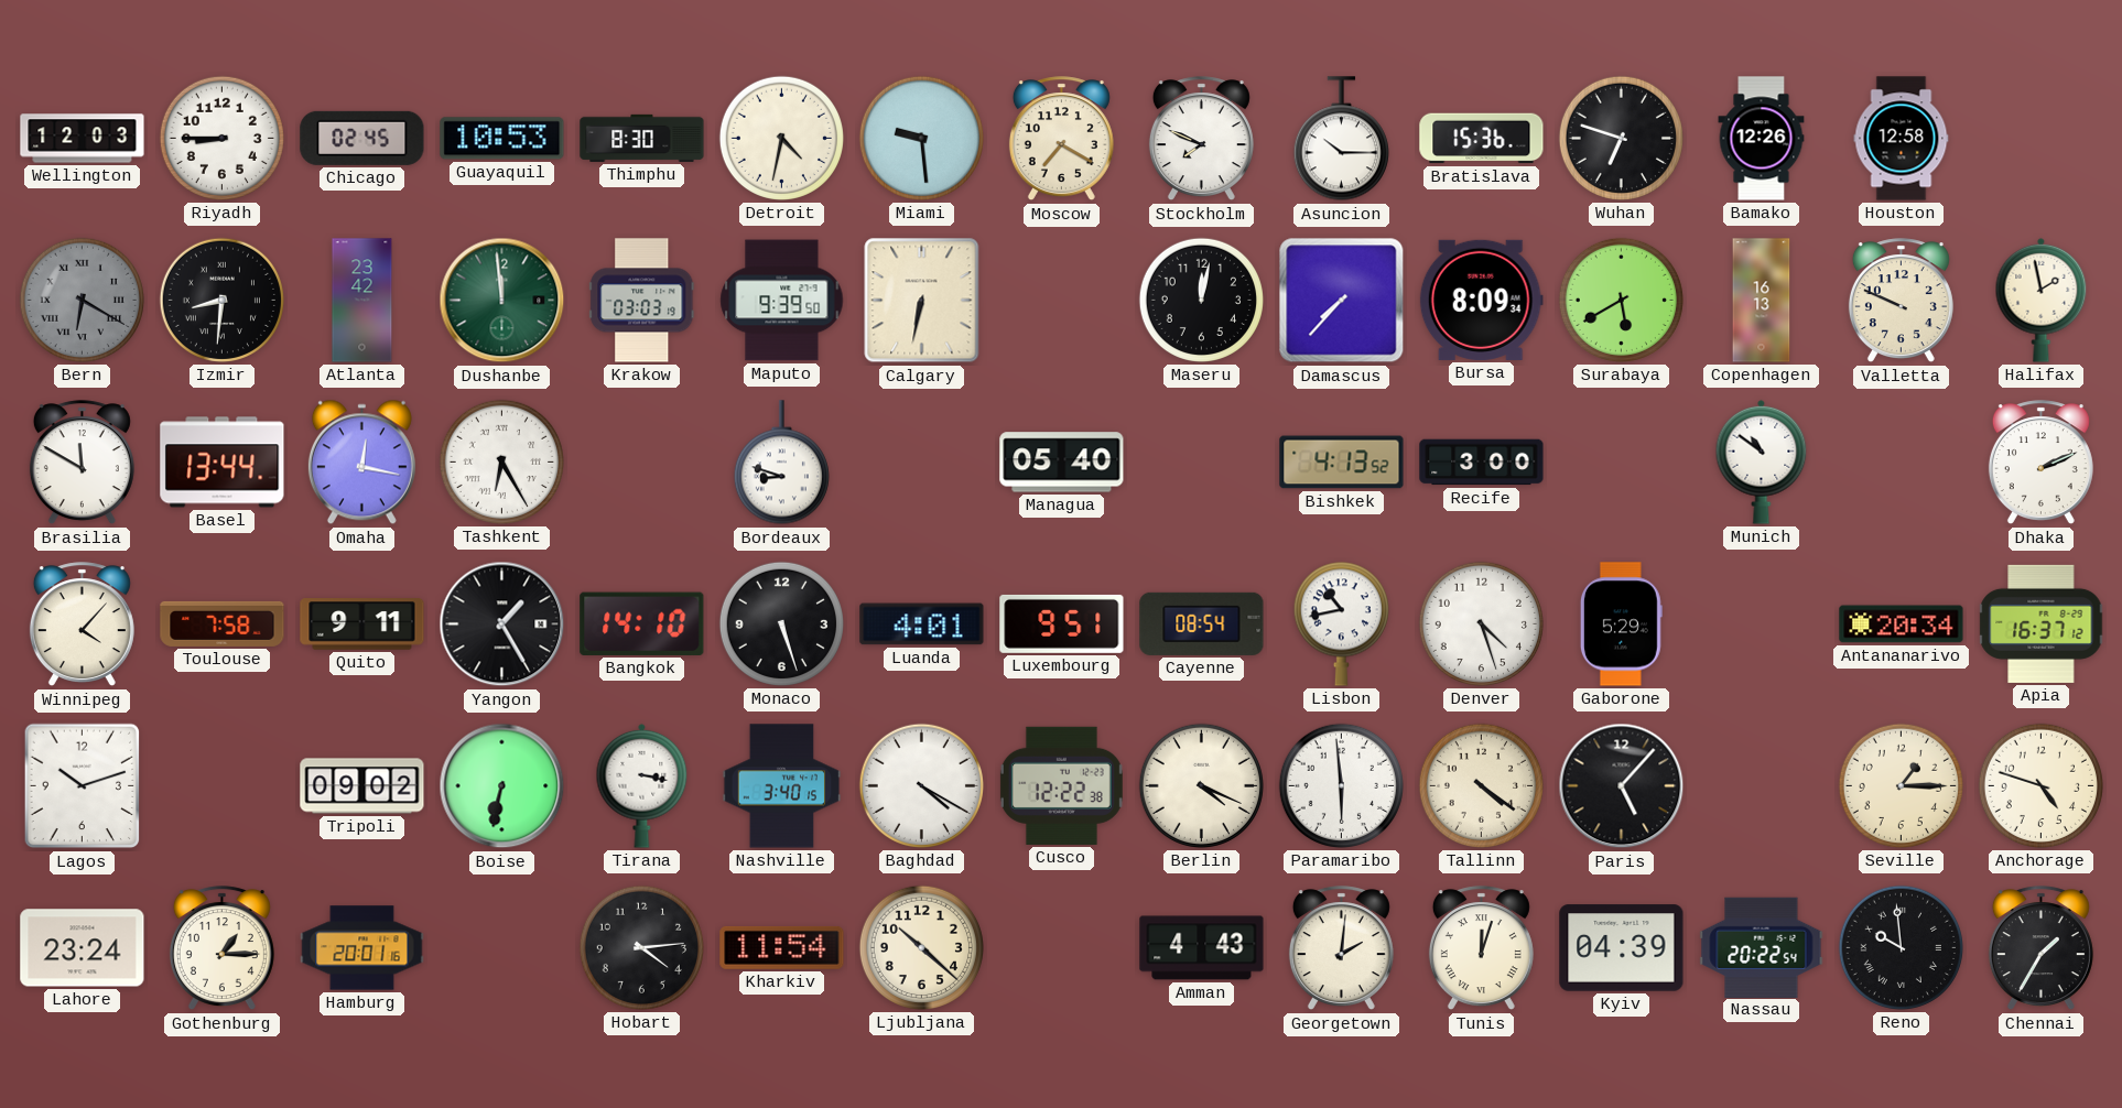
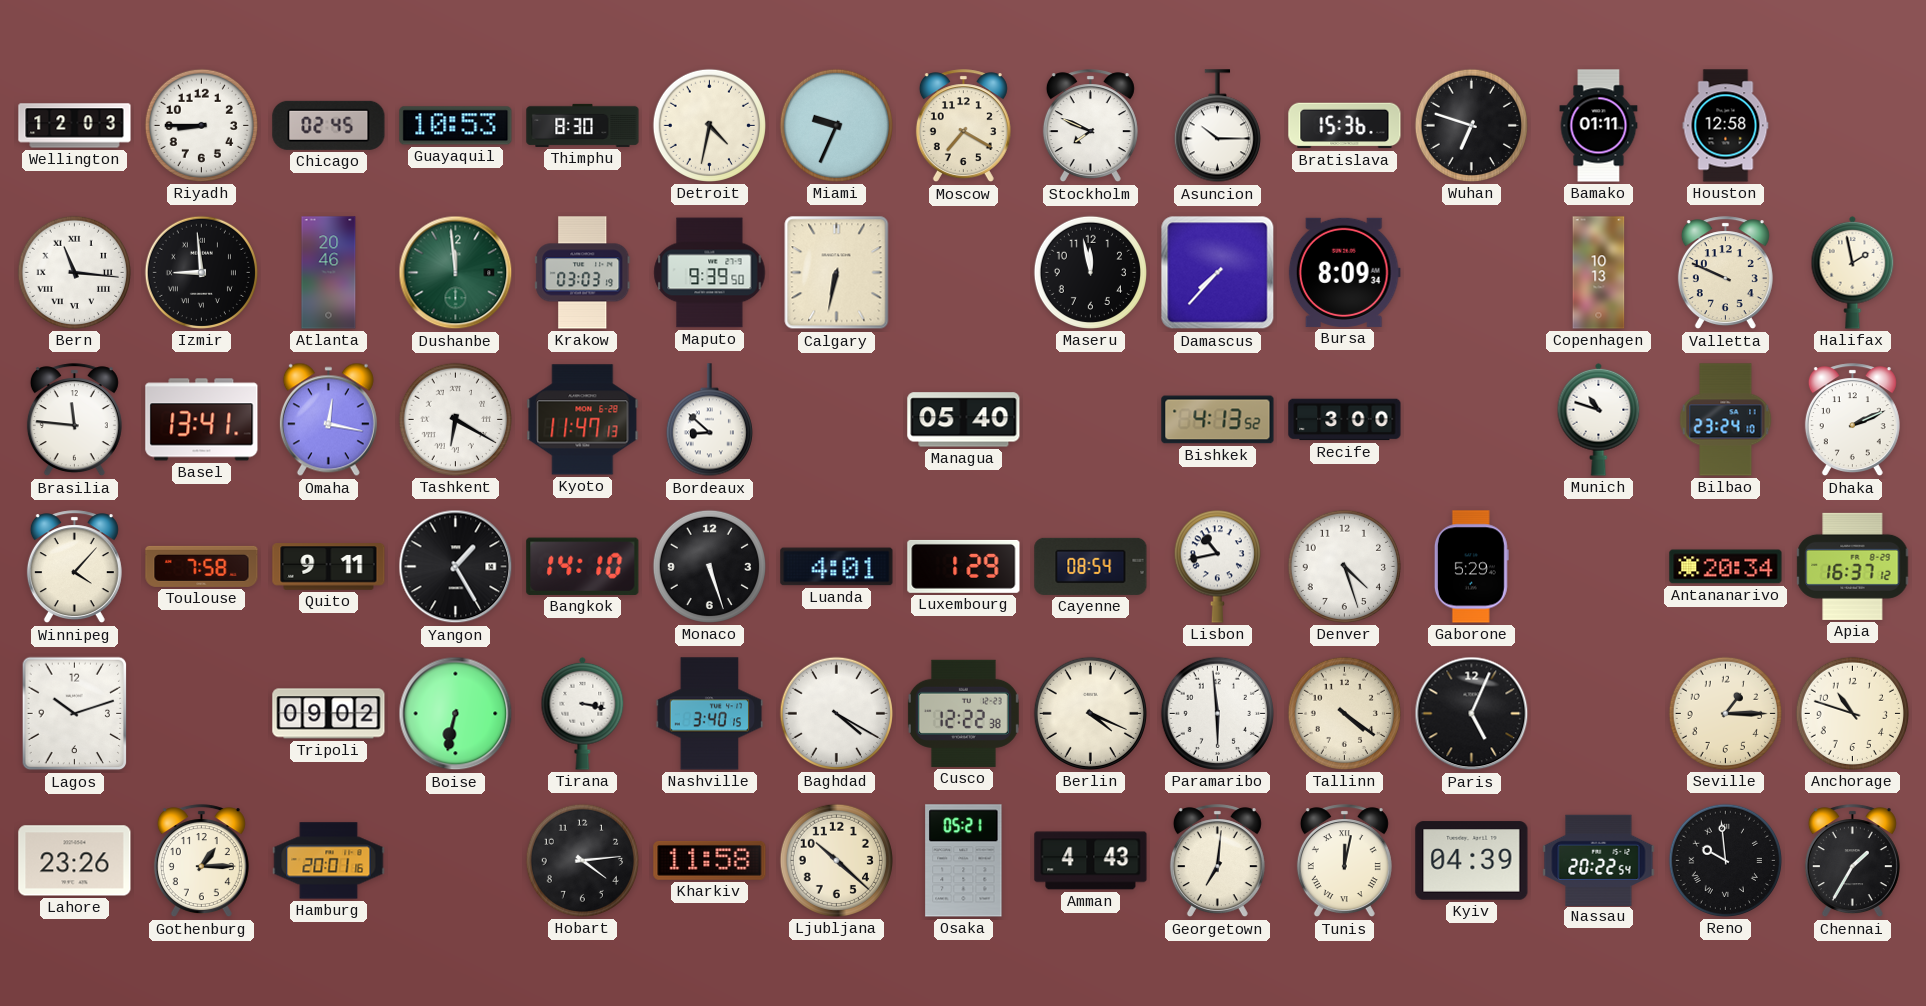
Miami: 9:29 -> 9:34
Bamako: 12:26 -> 01:11
Bern: 6:20 -> 11:16
Bern dial: grey -> white
Izmir: 8:31 -> 8:59
Atlanta: 23:42 -> 20:46
Maseru: 12:02 -> 11:58
Surabaya: 5:40 -> none
Copenhagen: 16:13 -> 10:13
Brasilia: 11:50 -> 11:46
Basel: 13:44 -> 13:41
Tashkent: 6:25 -> 6:20
Kyoto: none -> 11:47
Bordeaux: 8:48 -> 8:52
Munich: 10:51 -> 10:48
Bilbao: none -> 23:24
Luxembourg: 9:51 -> 1:29
Paris: 5:07 -> 5:04
Anchorage: 4:48 -> 10:48
Lahore: 23:24 -> 23:26
Kharkiv: 11:54 -> 11:58
Osaka: none -> 05:21
Georgetown: 2:01 -> 7:01
Tunis: 12:03 -> 12:02
